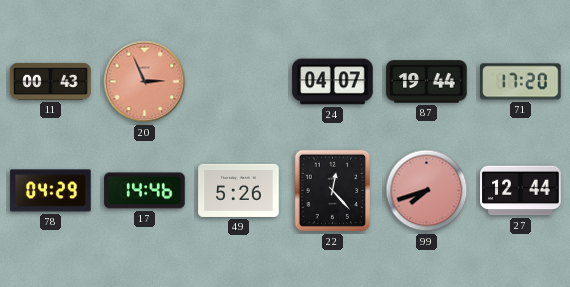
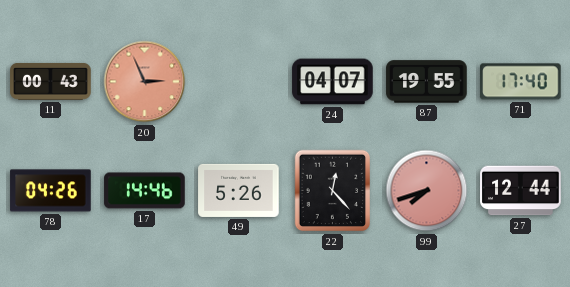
87: 19:44 -> 19:55
71: 17:20 -> 17:40
78: 04:29 -> 04:26
